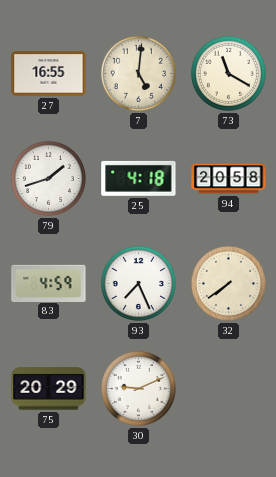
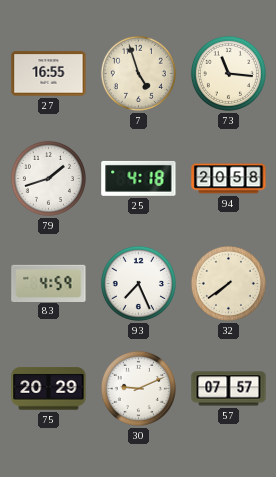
7: 5:01 -> 4:57
73: 11:20 -> 11:16
57: none -> 07:57
